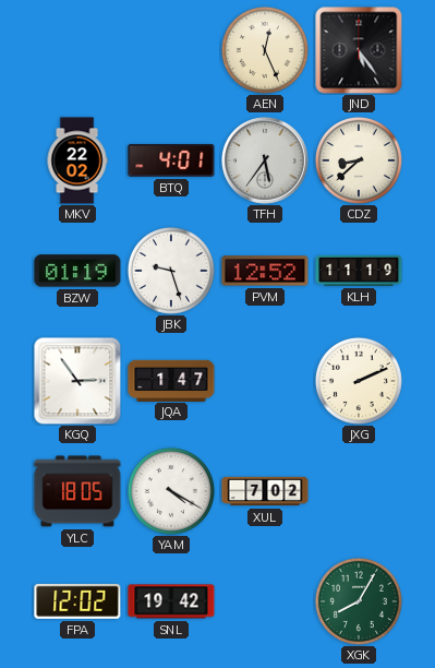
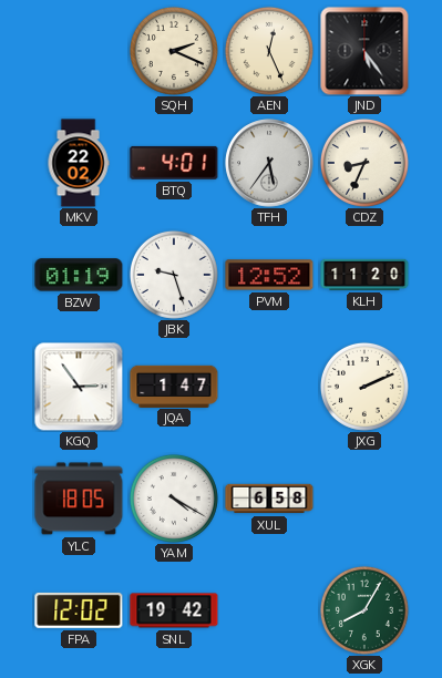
SQH: none -> 2:19
CDZ: 8:38 -> 8:34
KLH: 11:19 -> 11:20
XUL: 7:02 -> 6:58
